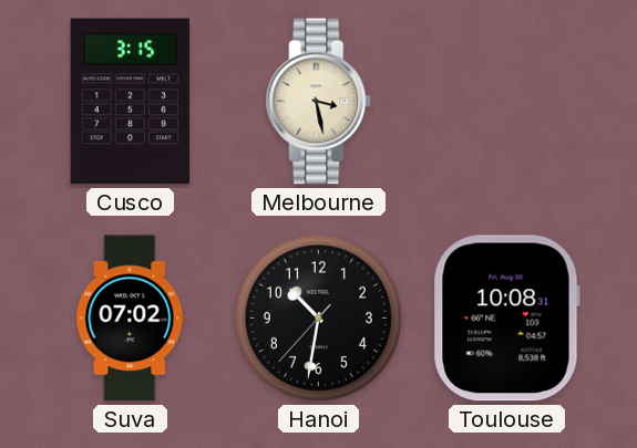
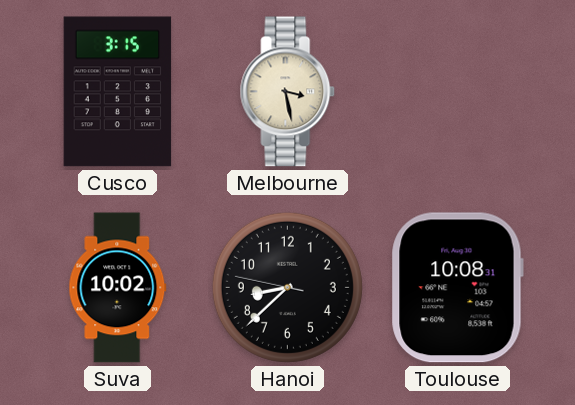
Suva: 07:02 -> 10:02
Hanoi: 10:31 -> 8:37
